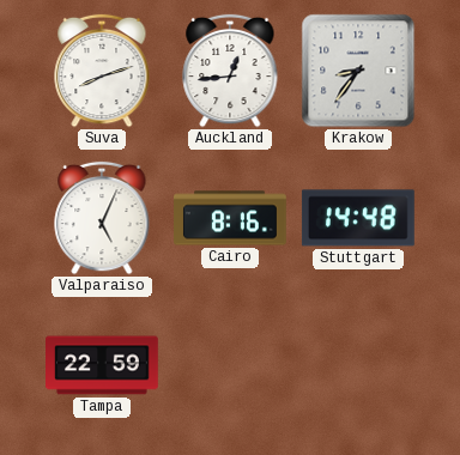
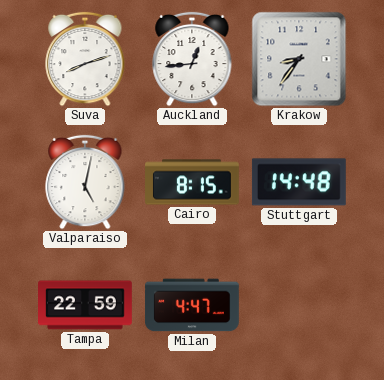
Valparaiso: 5:04 -> 5:02
Cairo: 8:16 -> 8:15
Milan: none -> 4:47
